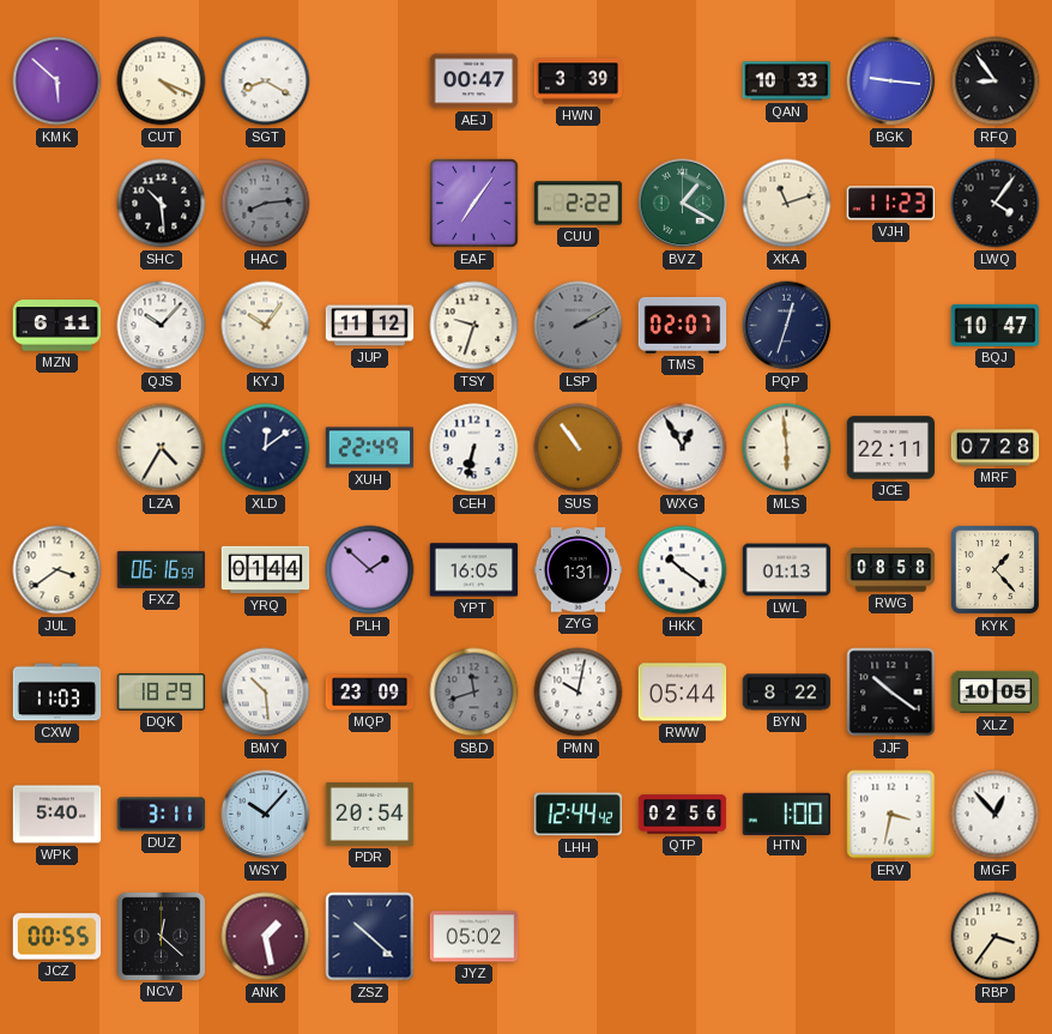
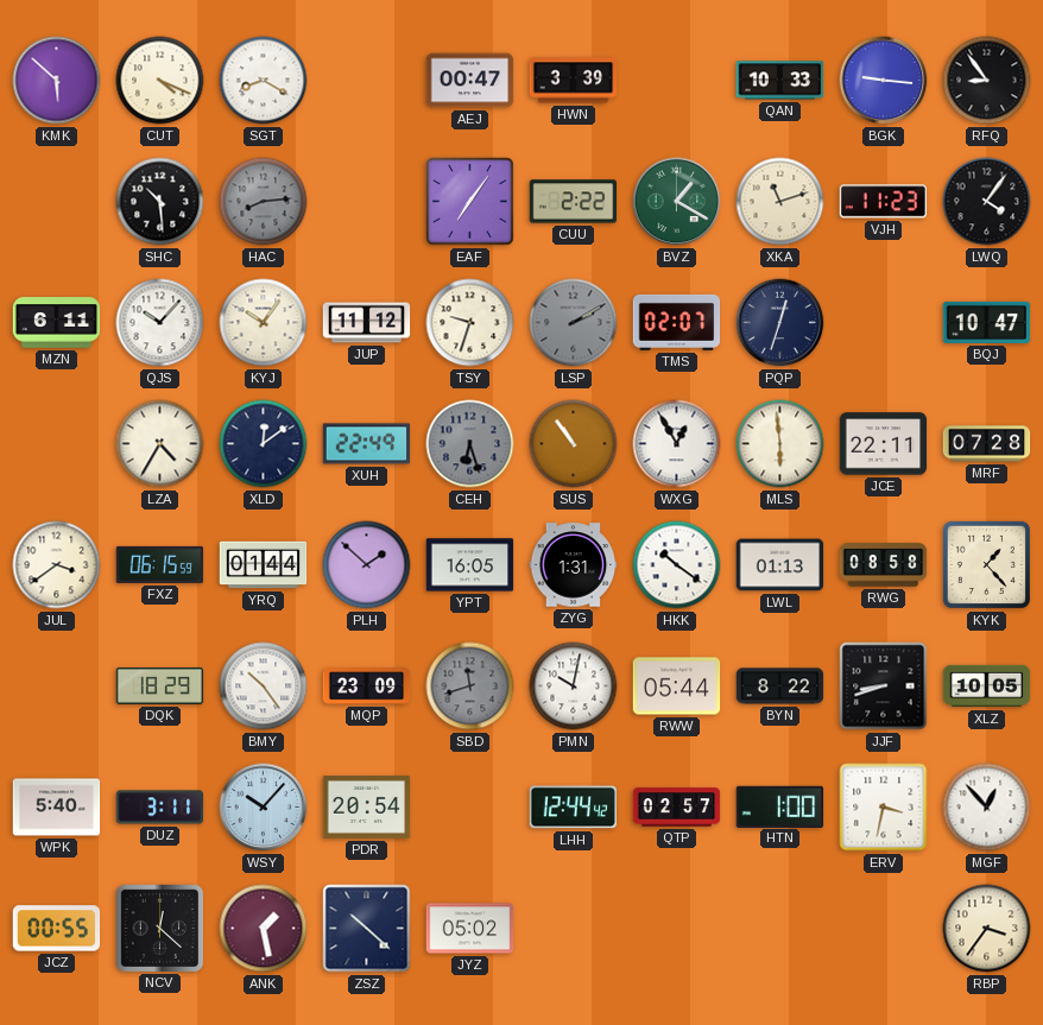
CEH: 6:32 -> 6:27
CEH dial: white -> grey
FXZ: 06:16 -> 06:15
CXW: 11:03 -> none
BMY: 10:29 -> 10:24
JJF: 10:21 -> 8:42
QTP: 02:56 -> 02:57
